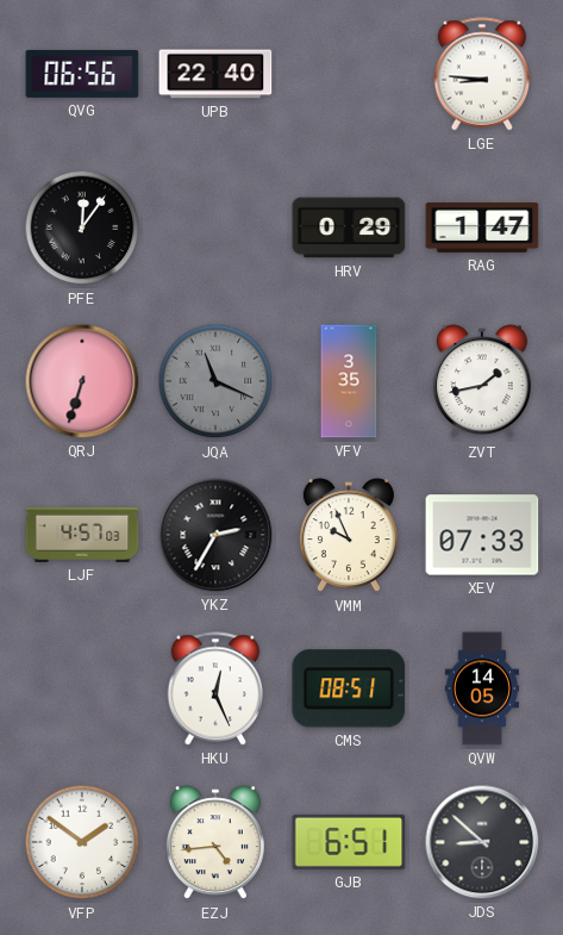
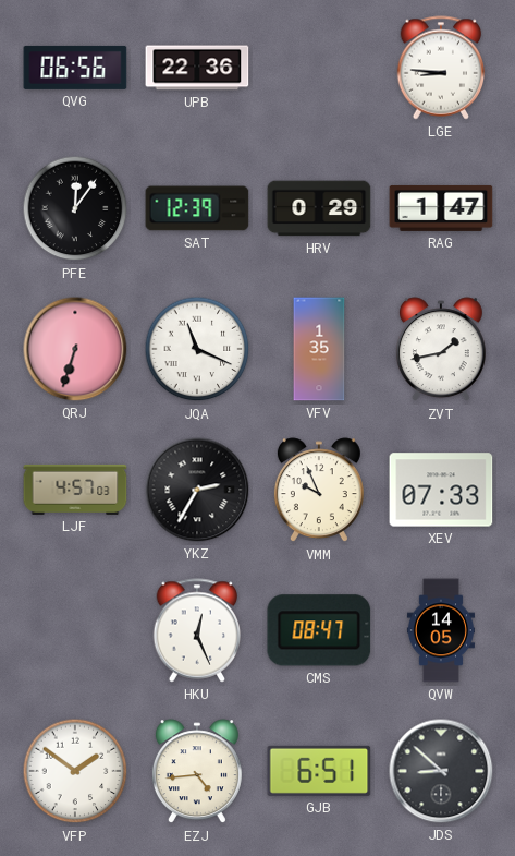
UPB: 22:40 -> 22:36
SAT: none -> 12:39
JQA dial: grey -> white
VFV: 3:35 -> 1:35
CMS: 08:51 -> 08:47
